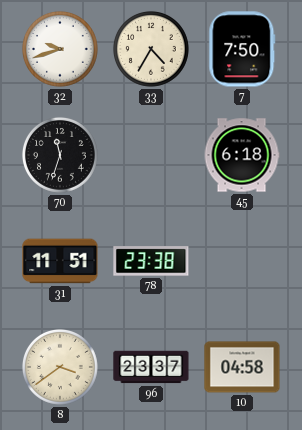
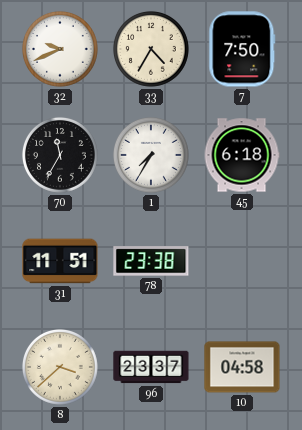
32: 9:42 -> 9:41
70: 11:33 -> 11:35
1: none -> 7:35
8: 3:39 -> 3:38
